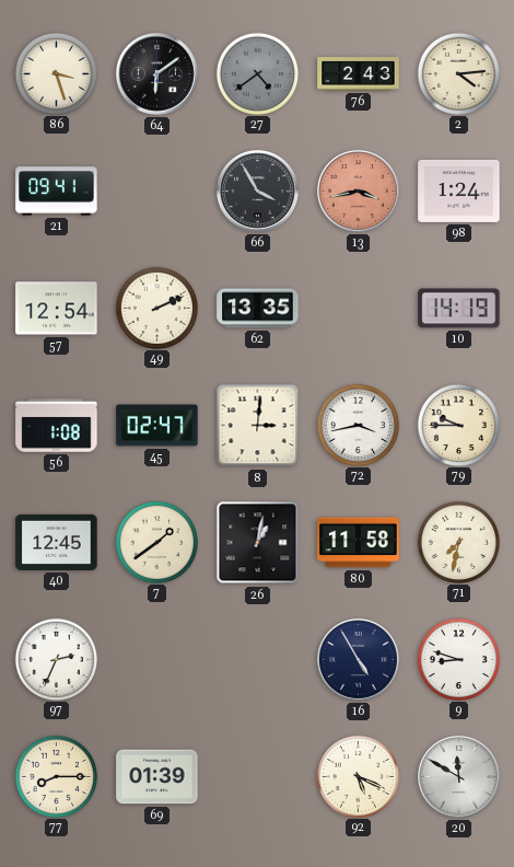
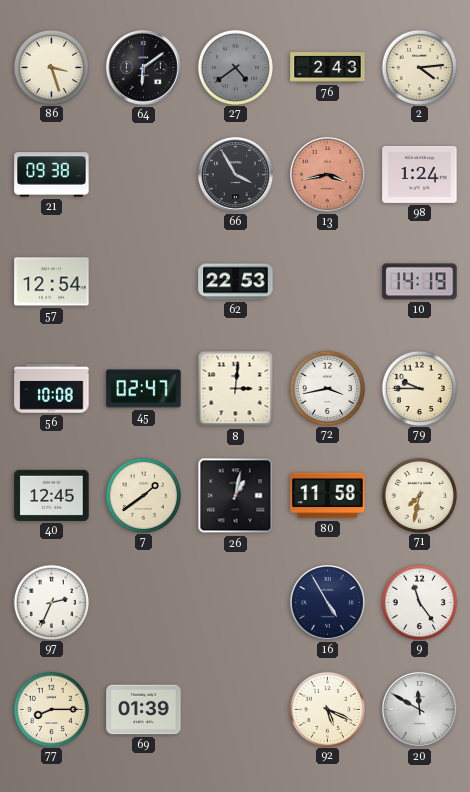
21: 09:41 -> 09:38
49: 2:11 -> none
62: 13:35 -> 22:53
56: 1:08 -> 10:08
9: 8:48 -> 11:24
